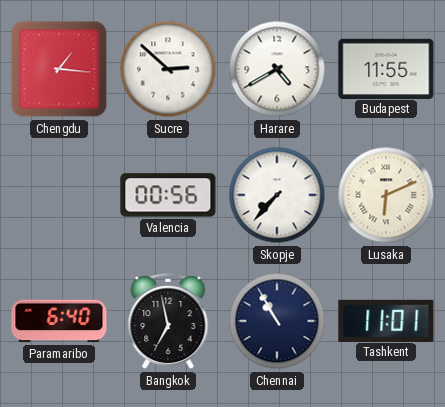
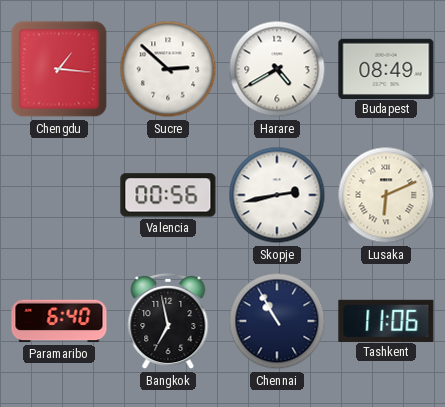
Budapest: 11:55 -> 08:49
Skopje: 7:37 -> 2:43
Tashkent: 11:01 -> 11:06
